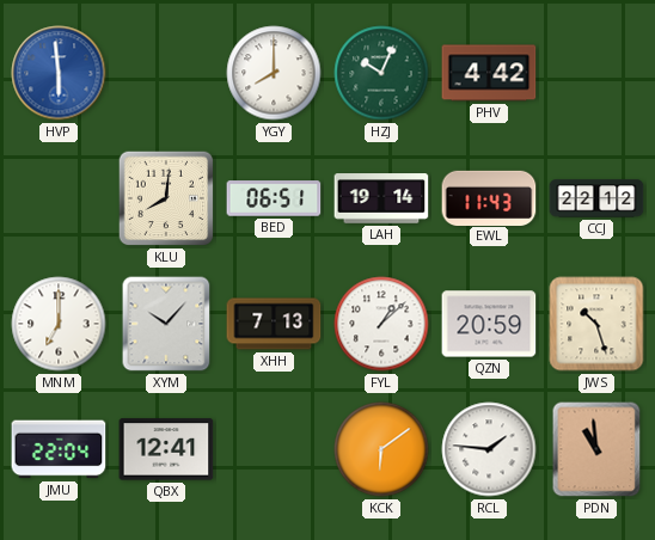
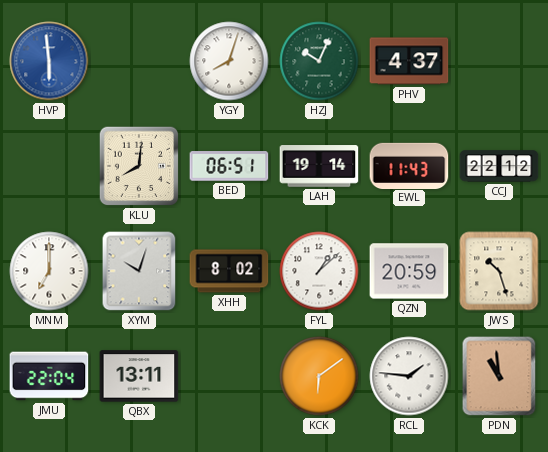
YGY: 8:00 -> 8:03
PHV: 4:42 -> 4:37
XYM: 10:07 -> 10:03
XHH: 7:13 -> 8:02
QBX: 12:41 -> 13:11
